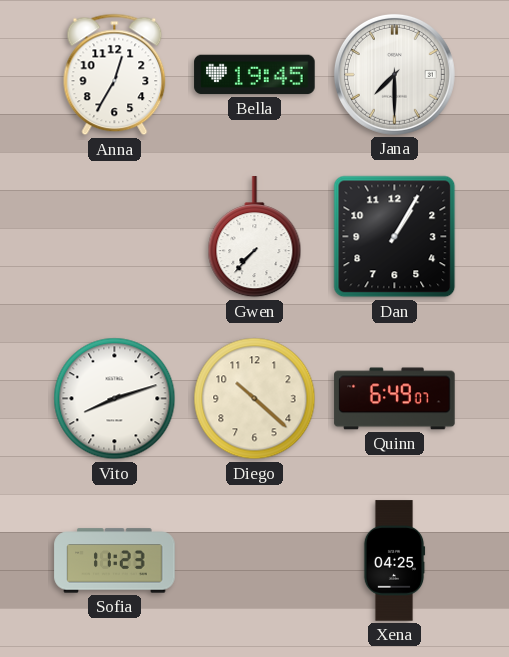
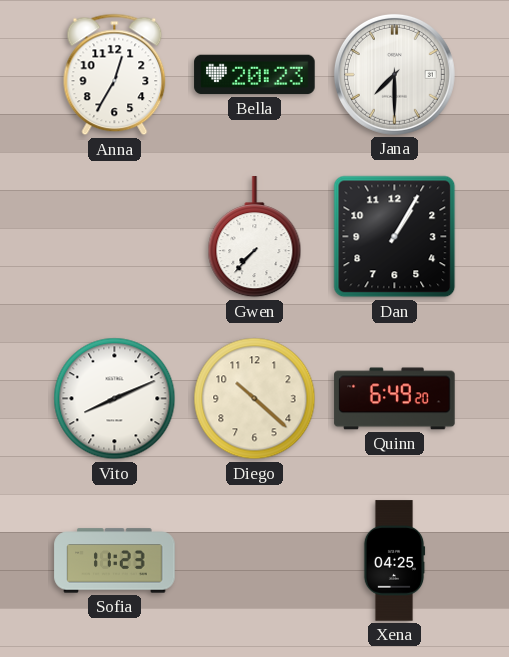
Bella: 19:45 -> 20:23
Vito: 8:12 -> 8:11
Quinn: 6:49:07 -> 6:49:20
